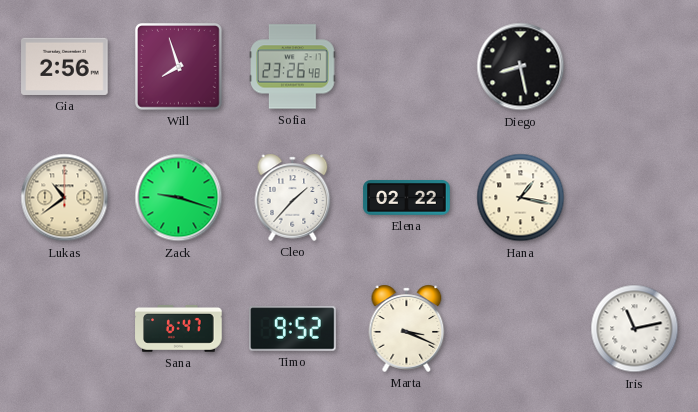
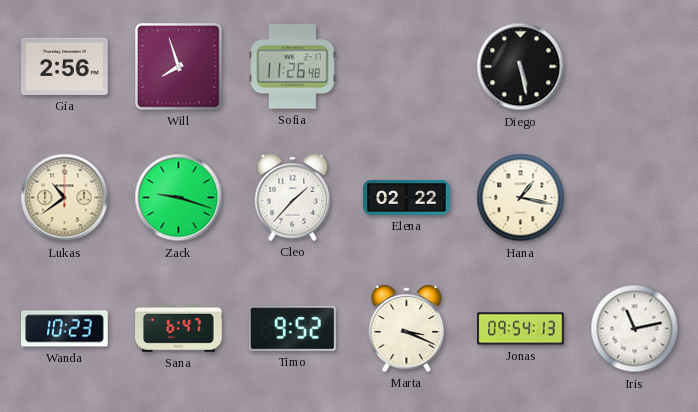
Sofia: 23:26 -> 11:26
Diego: 8:28 -> 5:28
Wanda: none -> 10:23
Jonas: none -> 09:54
